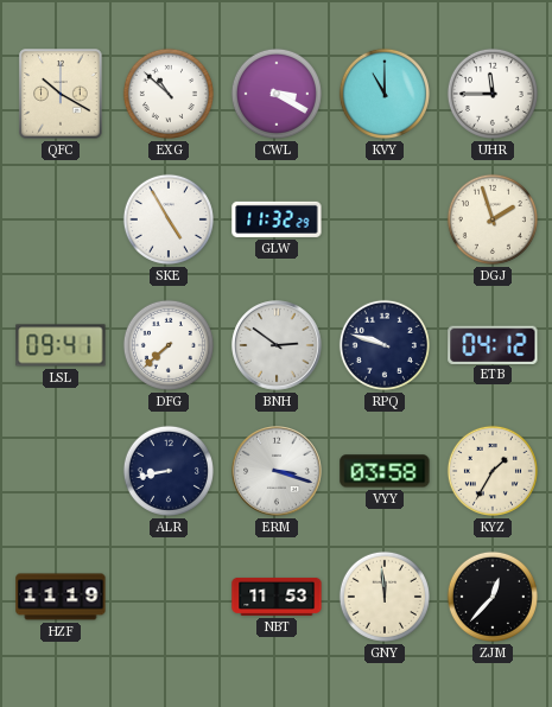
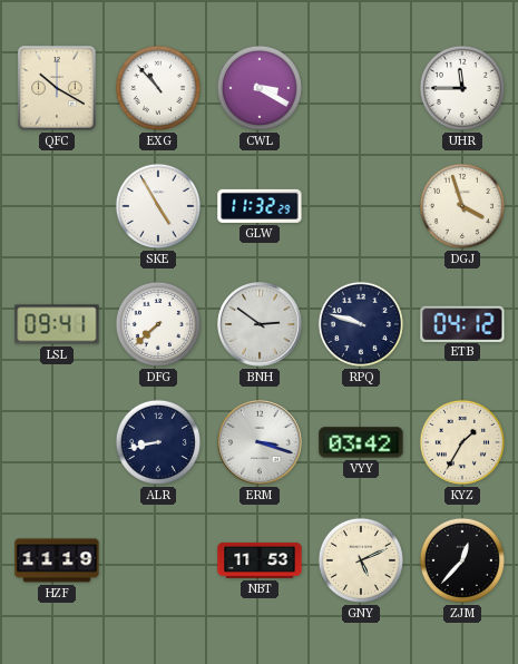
EXG: 10:52 -> 10:53
KVY: 11:00 -> none
DGJ: 1:57 -> 3:57
VYY: 03:58 -> 03:42
GNY: 11:59 -> 5:11
